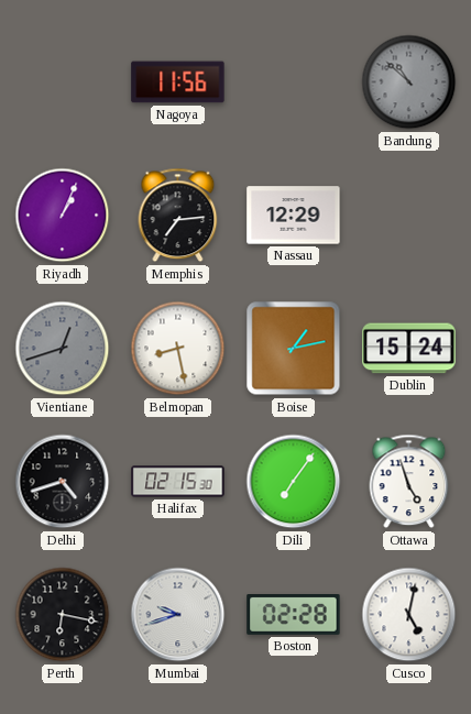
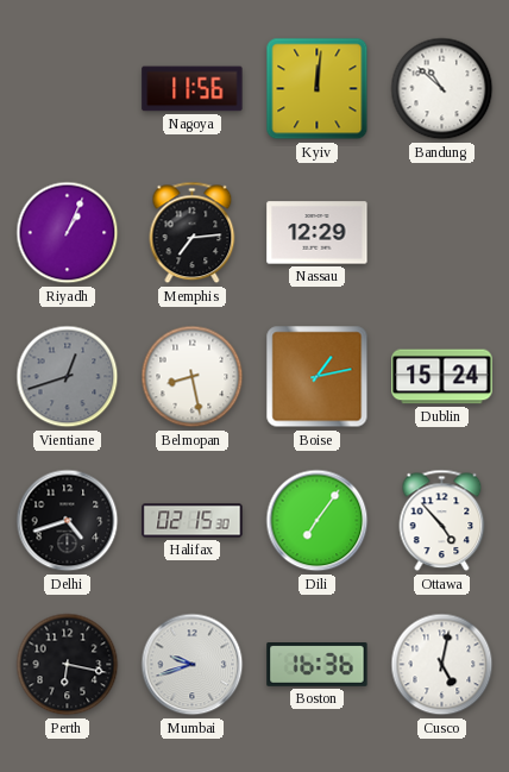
Kyiv: none -> 12:01
Bandung dial: grey -> white
Ottawa: 4:57 -> 4:53
Boston: 02:28 -> 16:36
